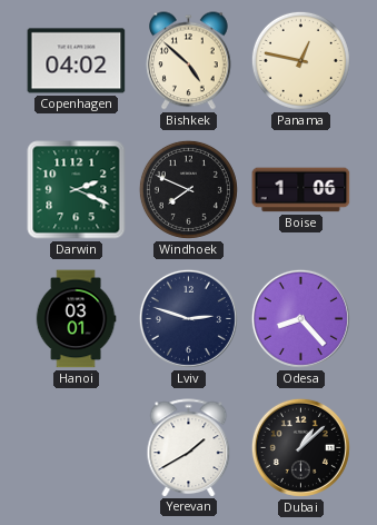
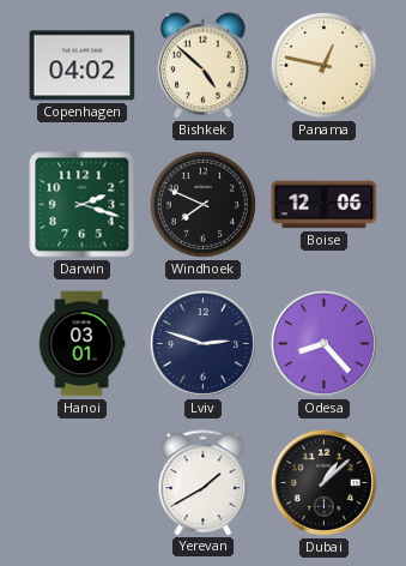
Darwin: 2:19 -> 2:18
Boise: 1:06 -> 12:06
